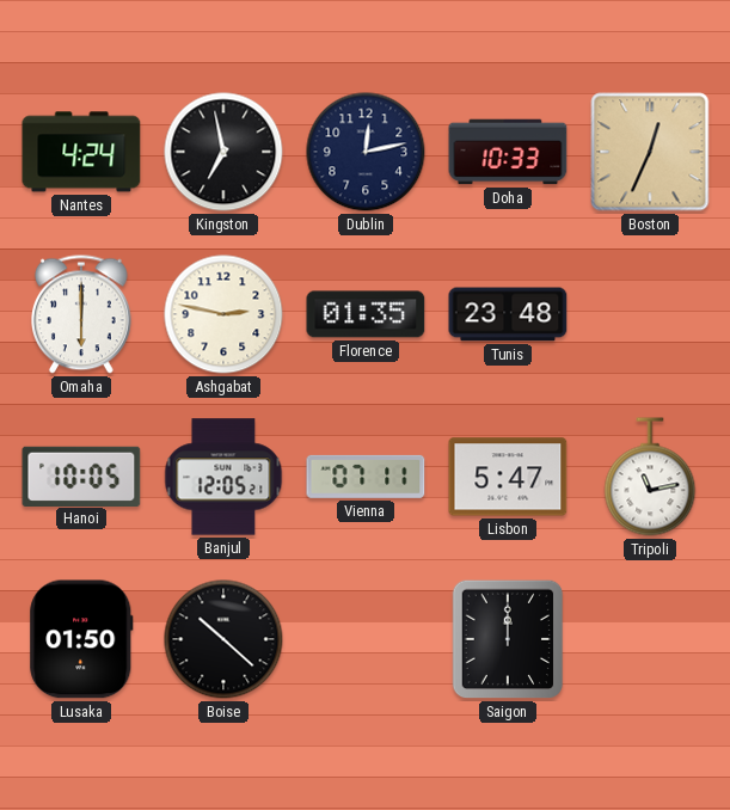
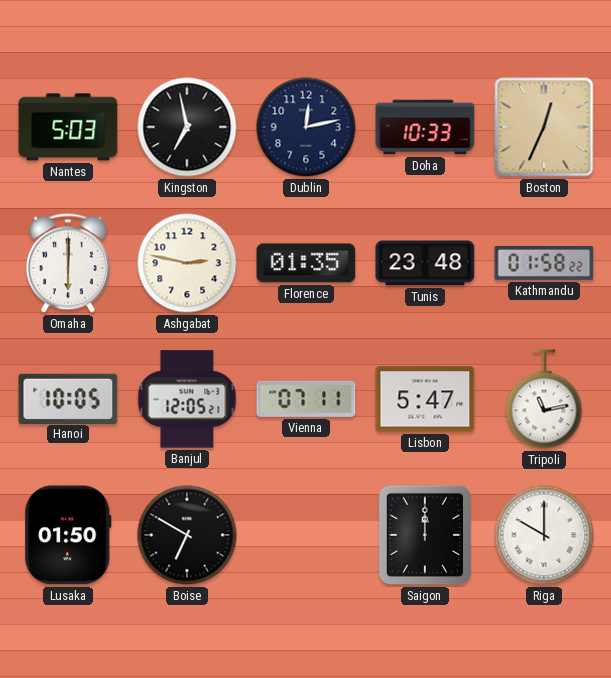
Nantes: 4:24 -> 5:03
Kathmandu: none -> 01:58
Boise: 10:22 -> 6:50
Riga: none -> 10:00
